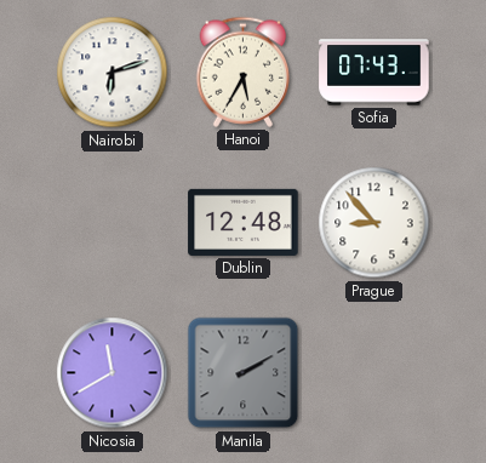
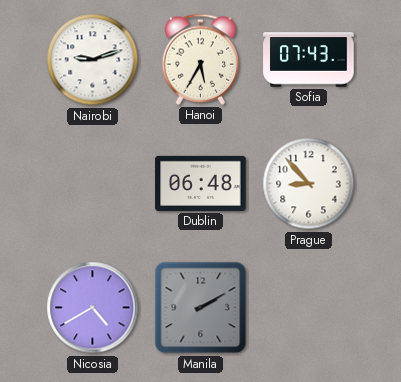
Nairobi: 6:12 -> 9:12
Dublin: 12:48 -> 06:48
Nicosia: 11:40 -> 4:40
